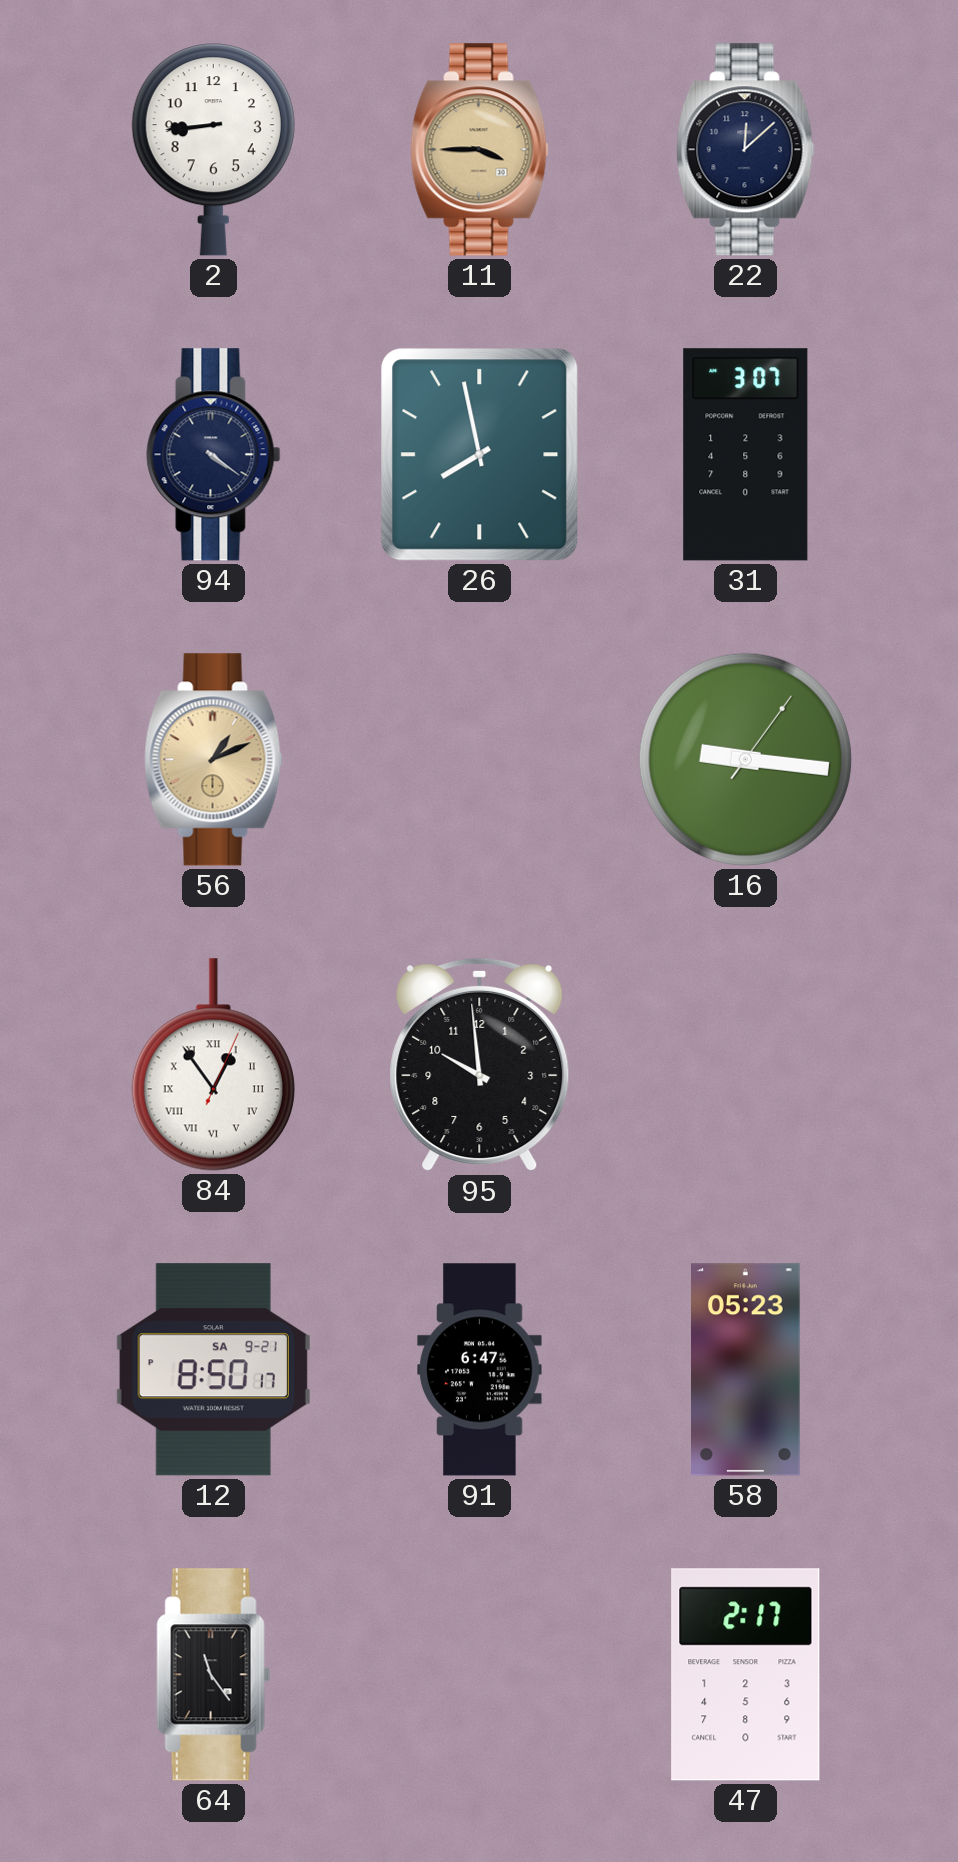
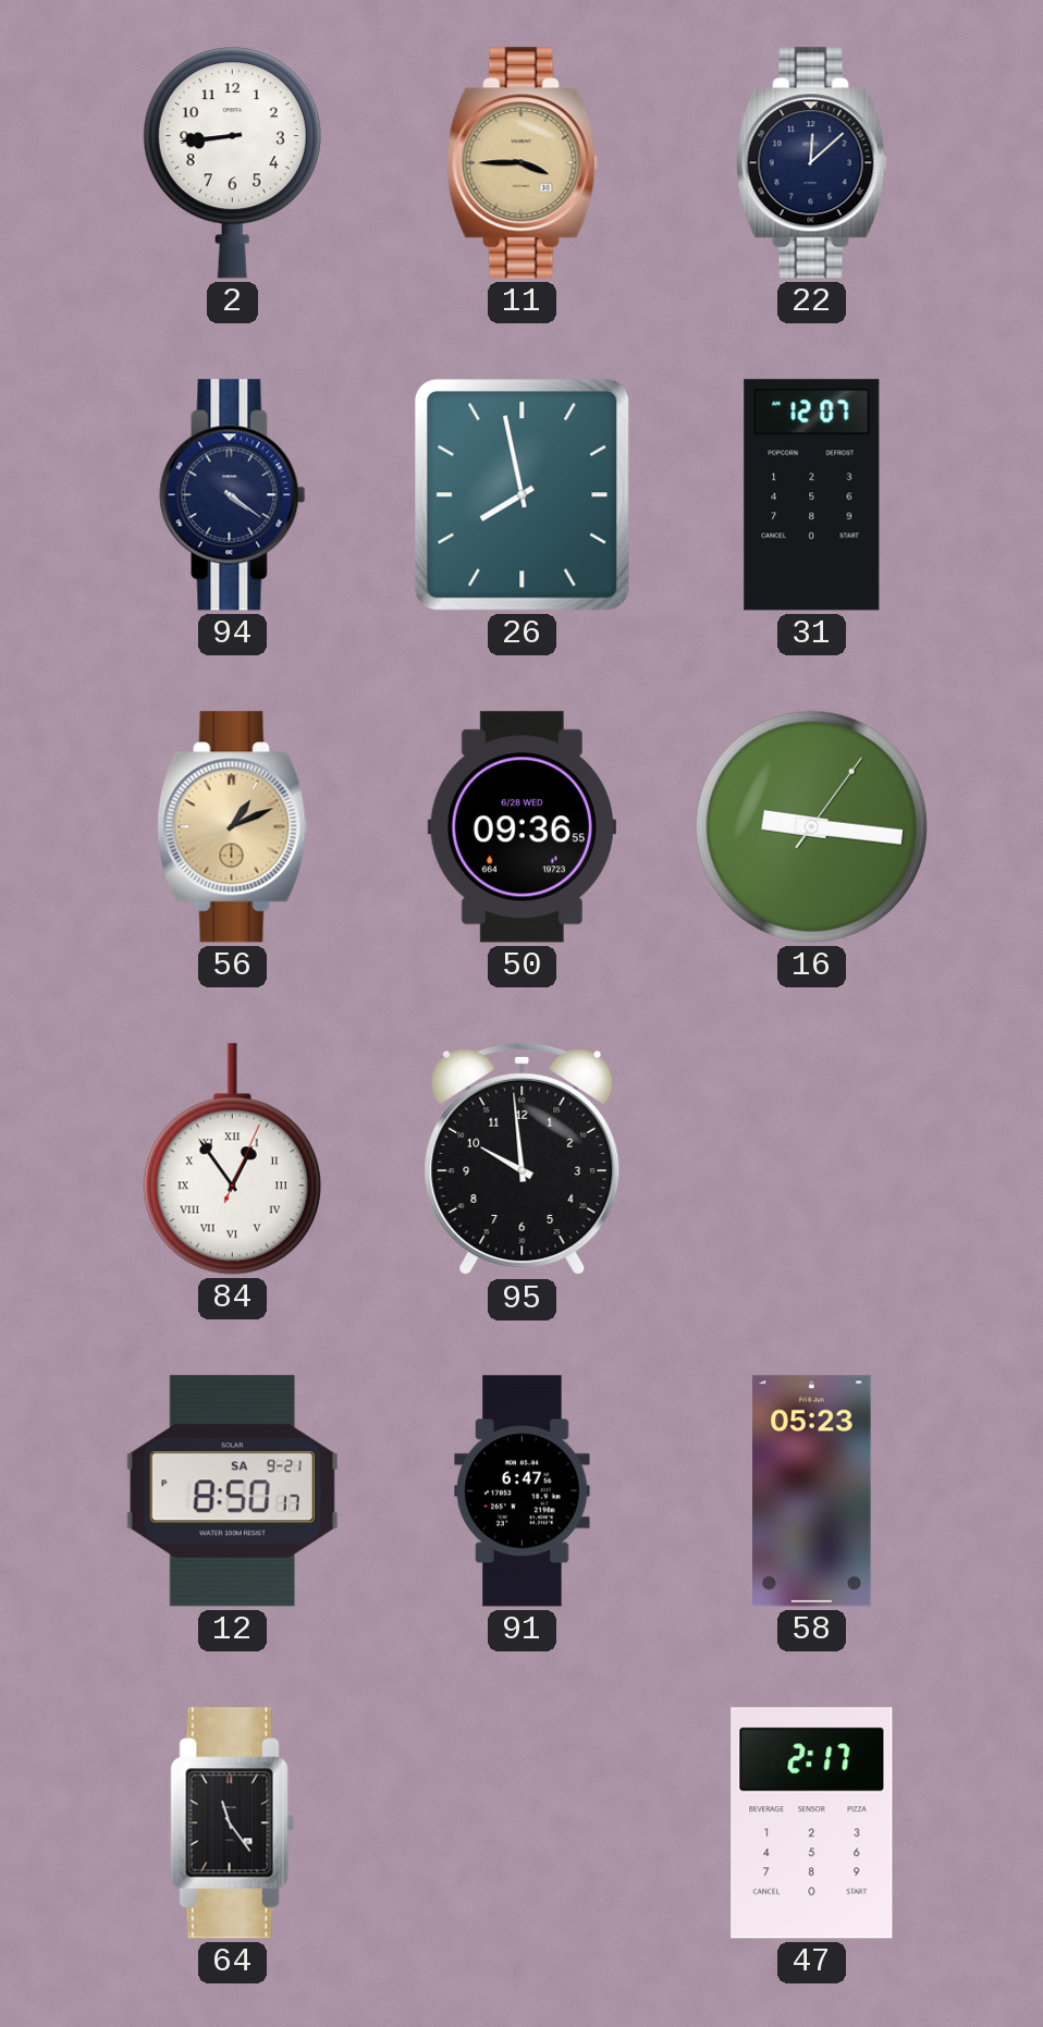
31: 3:07 -> 12:07
50: none -> 09:36
